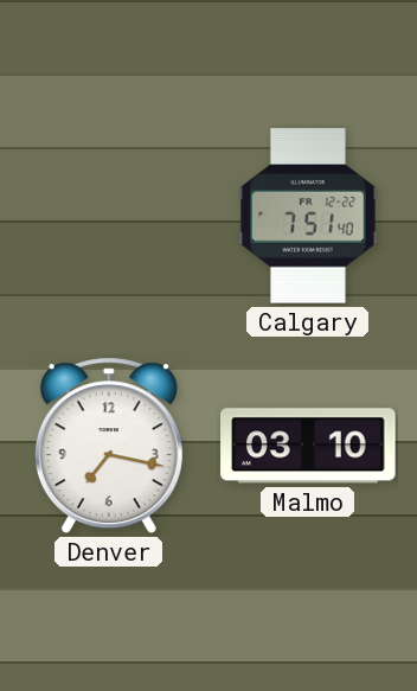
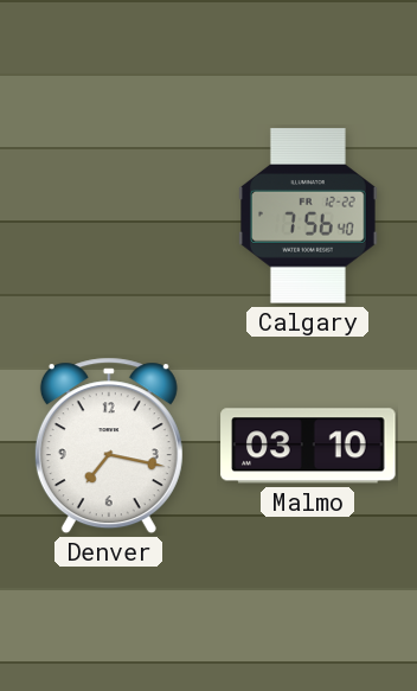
Calgary: 7:51 -> 7:56
